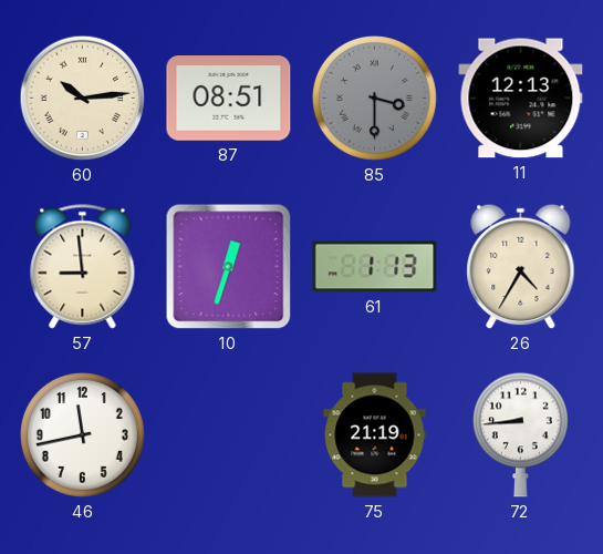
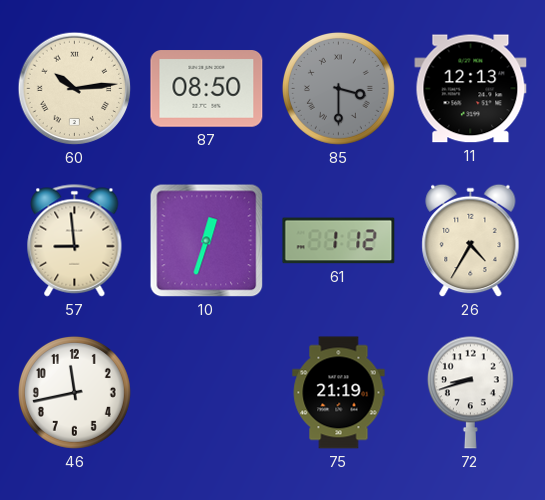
87: 08:51 -> 08:50
61: 1:13 -> 1:12
72: 8:44 -> 8:42
